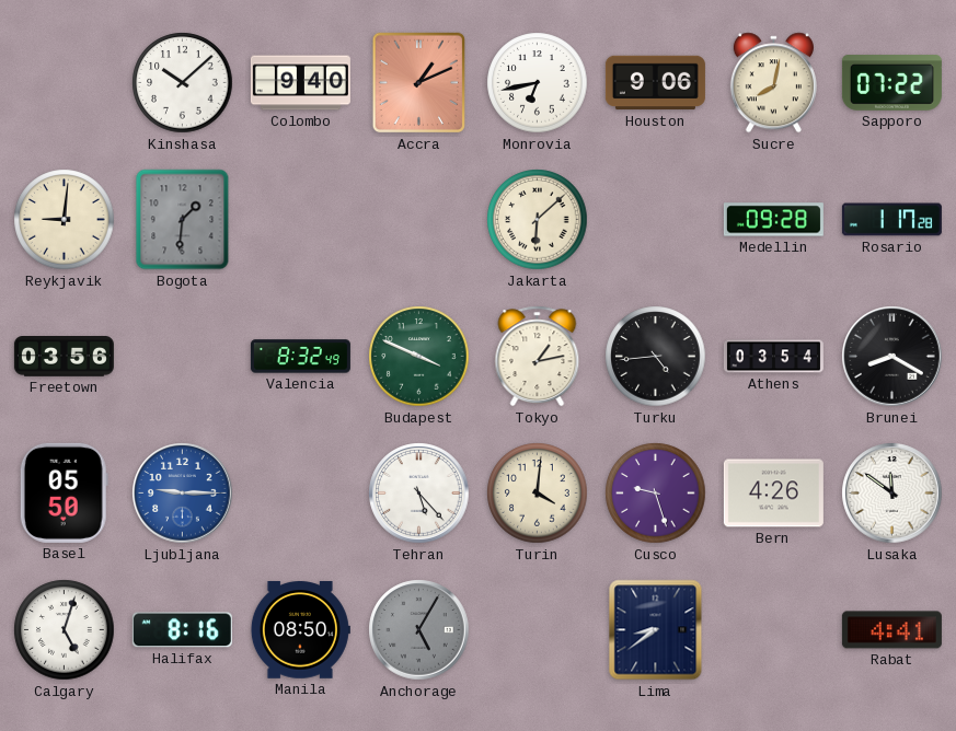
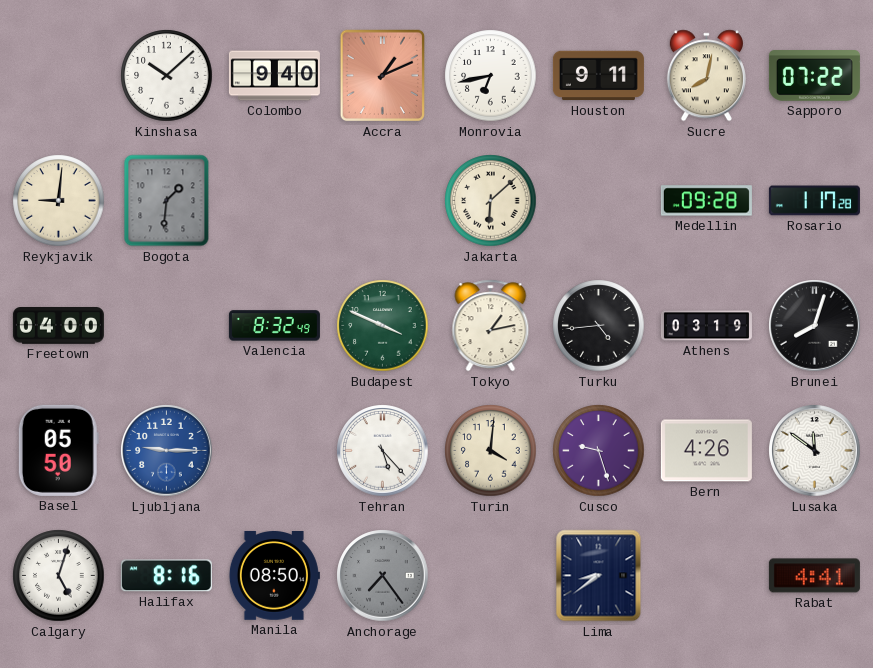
Houston: 9:06 -> 9:11
Freetown: 03:56 -> 04:00
Athens: 03:54 -> 03:19
Brunei: 8:20 -> 8:03
Anchorage: 5:05 -> 7:24
